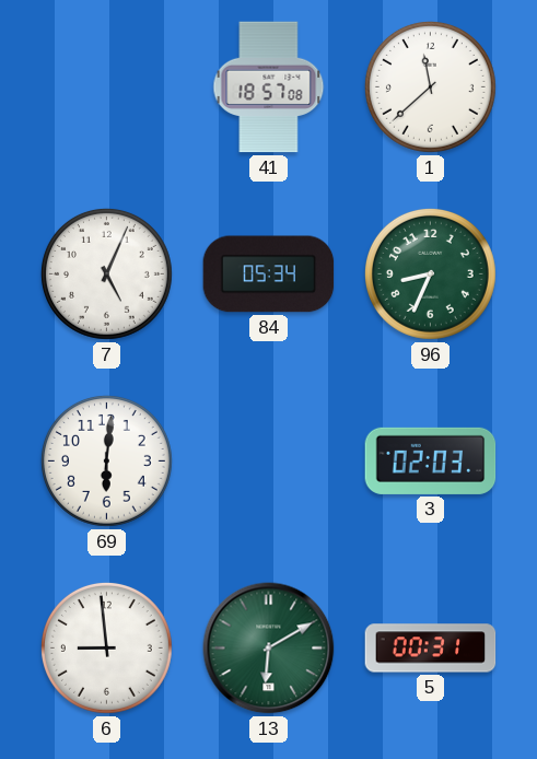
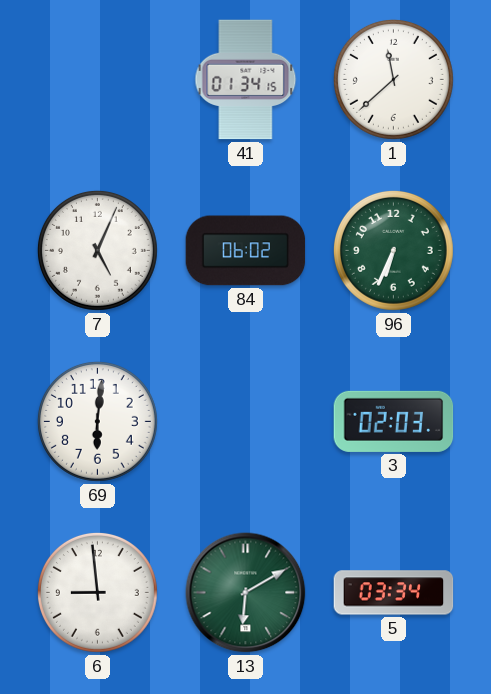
41: 18:57 -> 01:34
84: 05:34 -> 06:02
96: 8:34 -> 6:34
5: 00:31 -> 03:34
